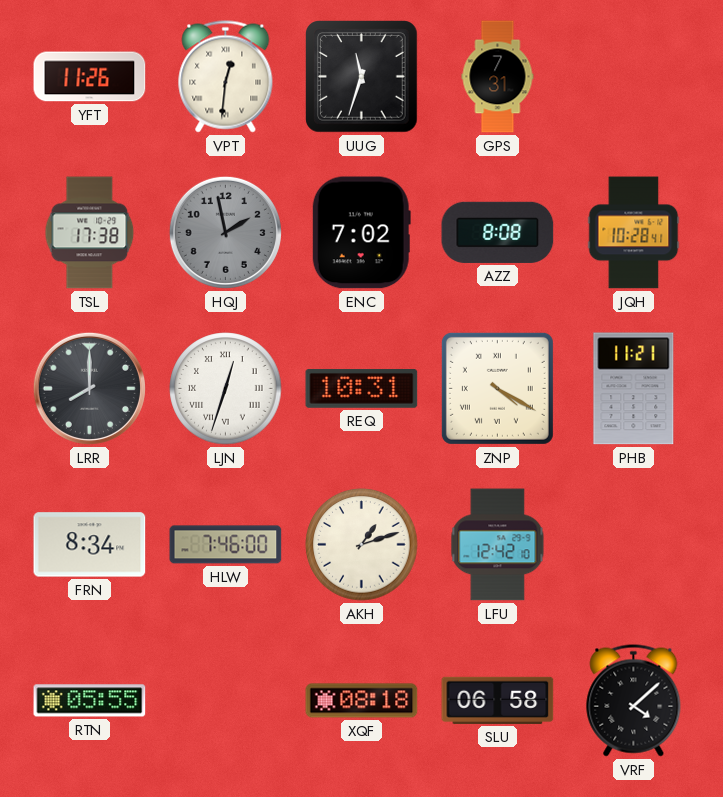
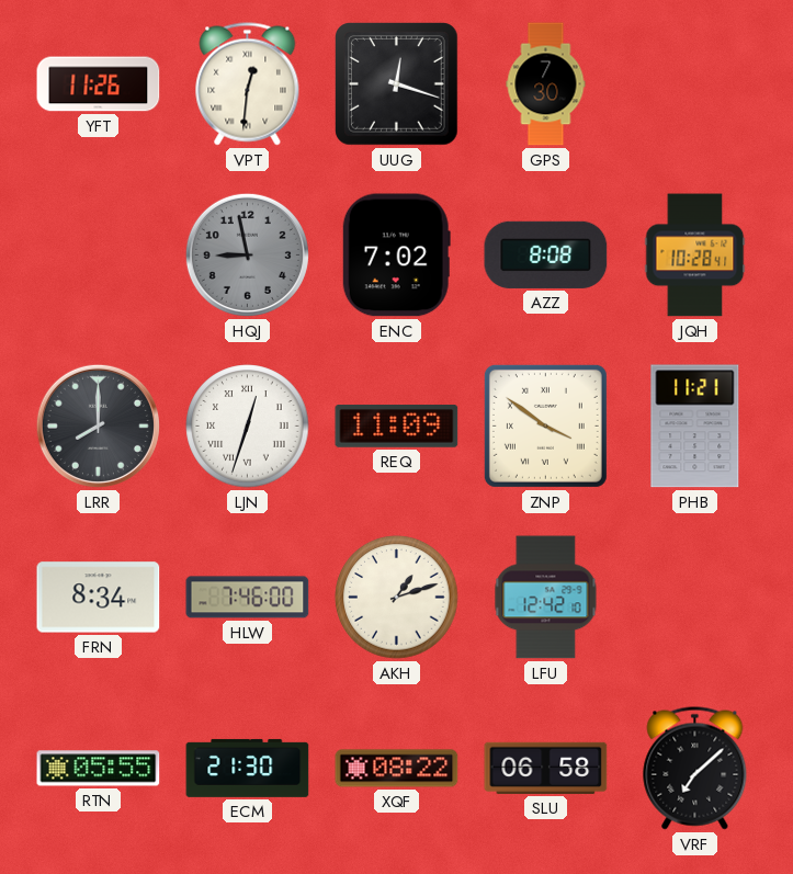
UUG: 11:33 -> 12:18
GPS: 7:31 -> 7:30
TSL: 17:38 -> none
HQJ: 1:58 -> 8:58
REQ: 10:31 -> 11:09
ZNP: 4:20 -> 3:51
ECM: none -> 21:30
XQF: 08:18 -> 08:22
VRF: 4:08 -> 7:08
